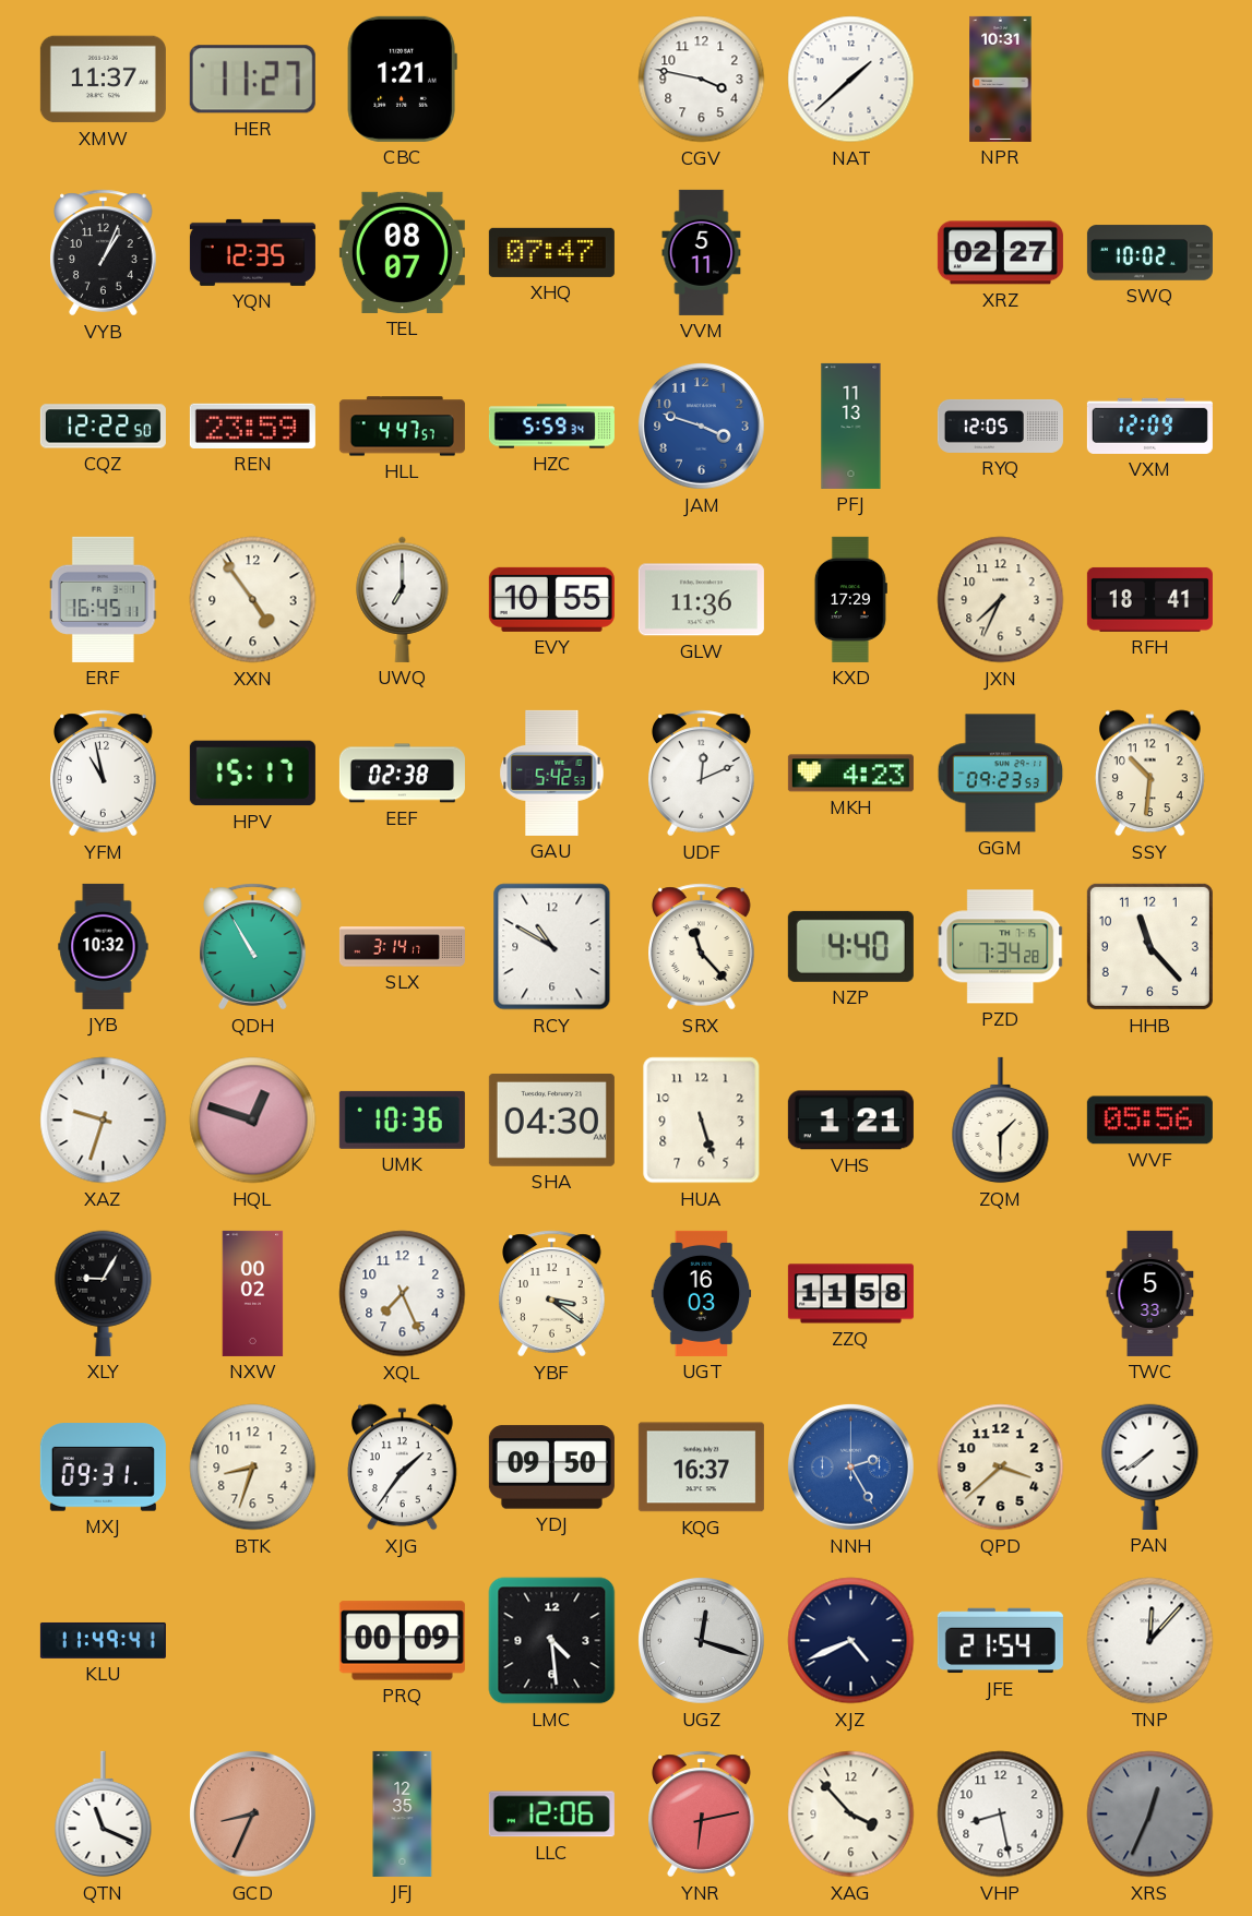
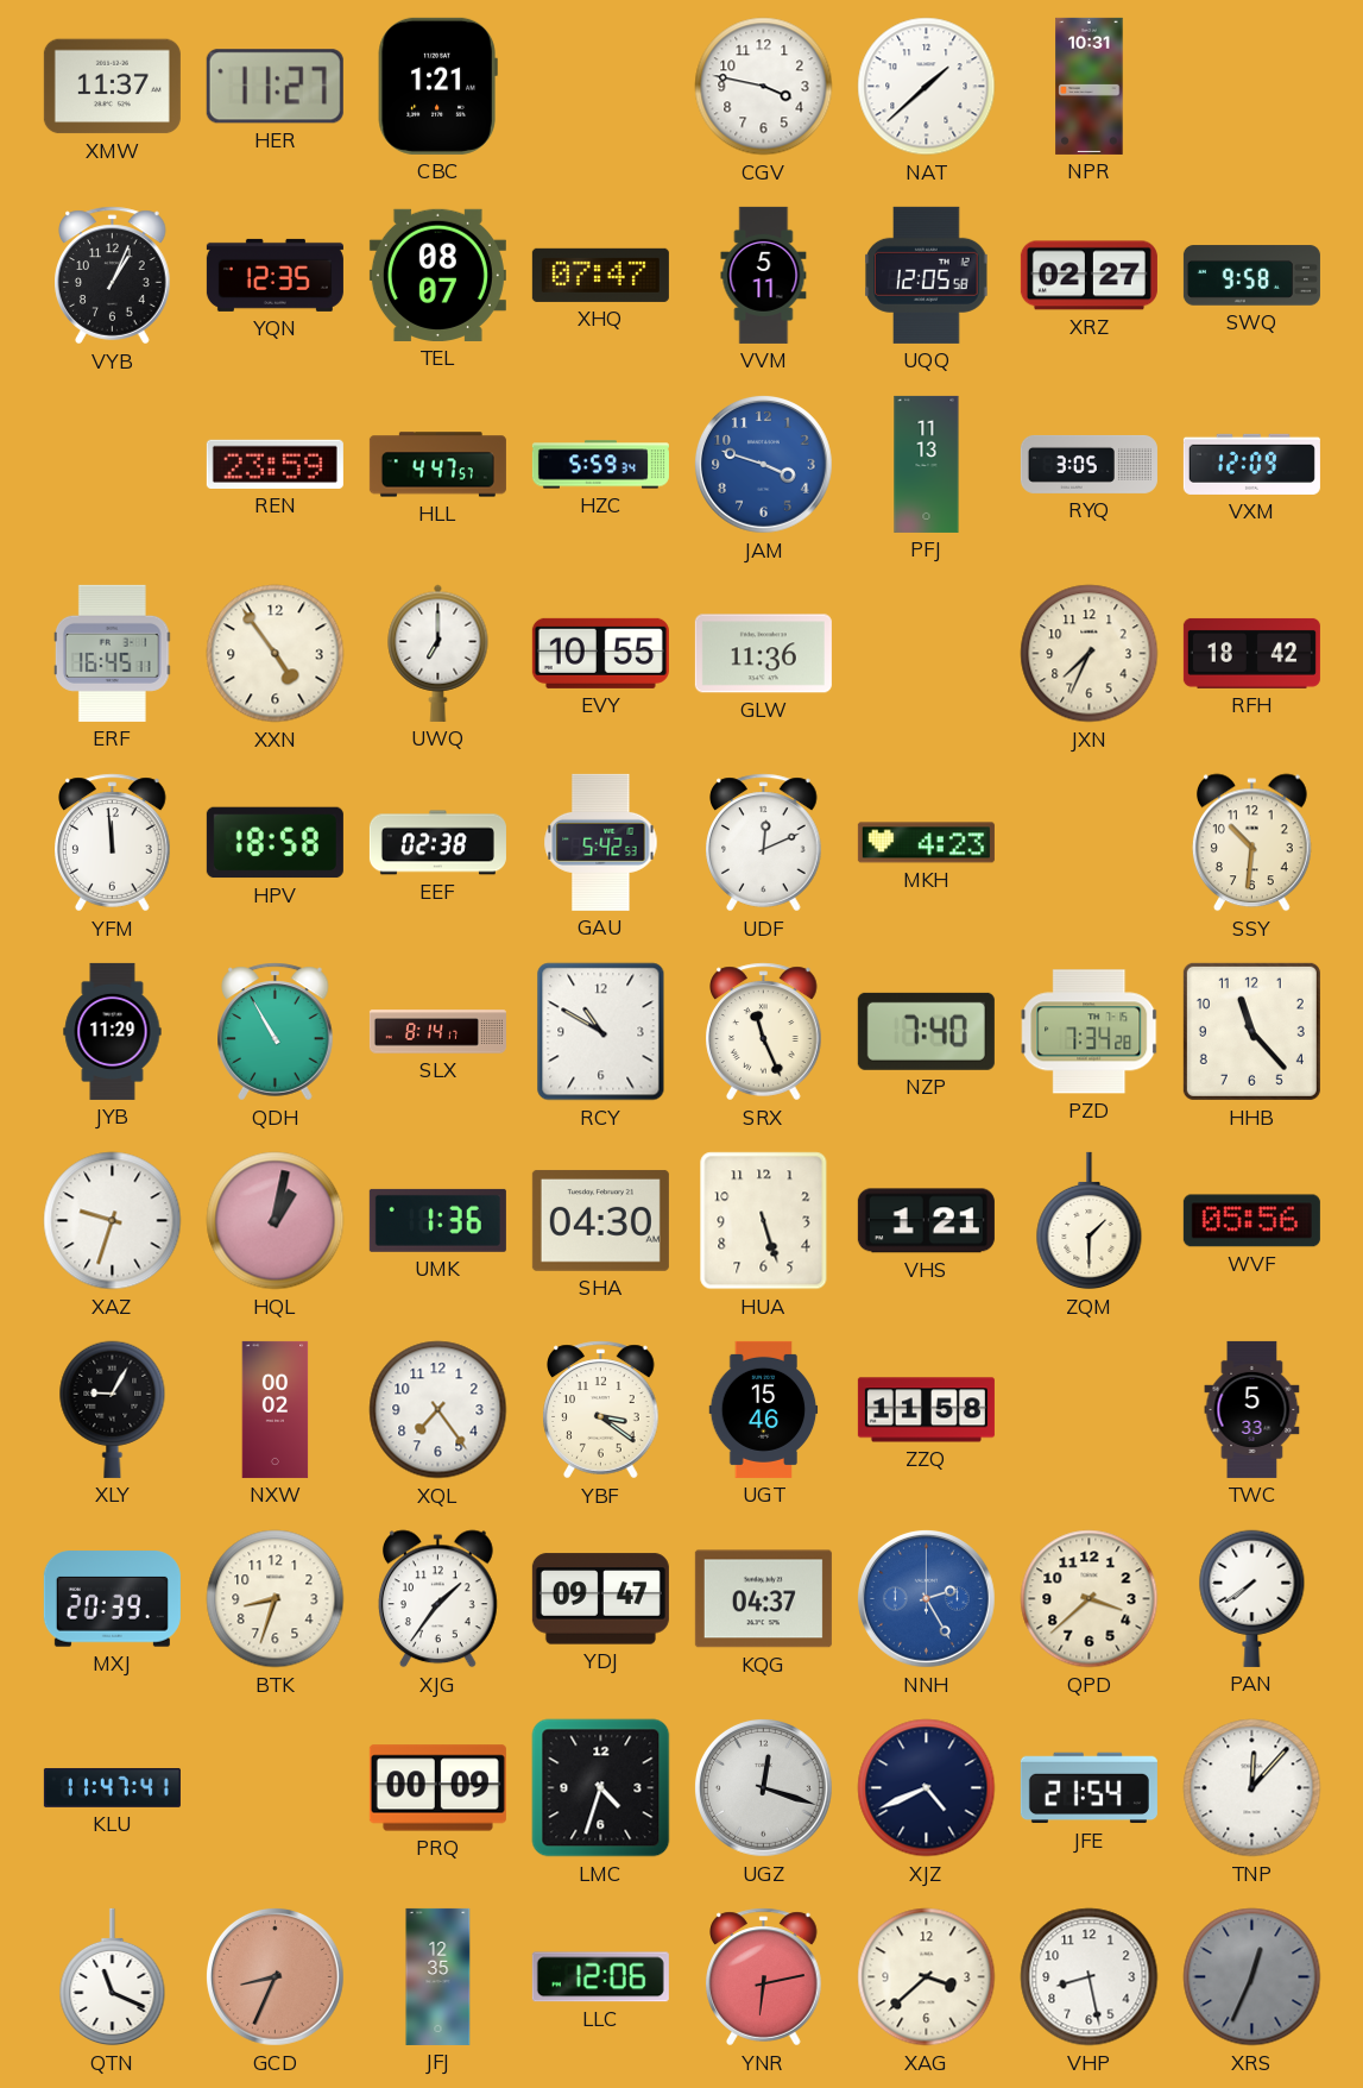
UQQ: none -> 12:05
SWQ: 10:02 -> 9:58
CQZ: 12:22 -> none
RYQ: 12:05 -> 3:05
KXD: 17:29 -> none
RFH: 18:41 -> 18:42
YFM: 10:58 -> 11:59
HPV: 15:17 -> 18:58
GGM: 09:23 -> none
JYB: 10:32 -> 11:29
SLX: 3:14 -> 8:14
SRX: 11:23 -> 11:26
NZP: 4:40 -> 7:40
HQL: 12:48 -> 1:02
UMK: 10:36 -> 1:36
XQL: 7:26 -> 7:24
UGT: 16:03 -> 15:46
MXJ: 09:31 -> 20:39
YDJ: 09:50 -> 09:47
KQG: 16:37 -> 04:37
KLU: 11:49 -> 11:47
LMC: 4:29 -> 4:33
XAG: 3:53 -> 3:38
